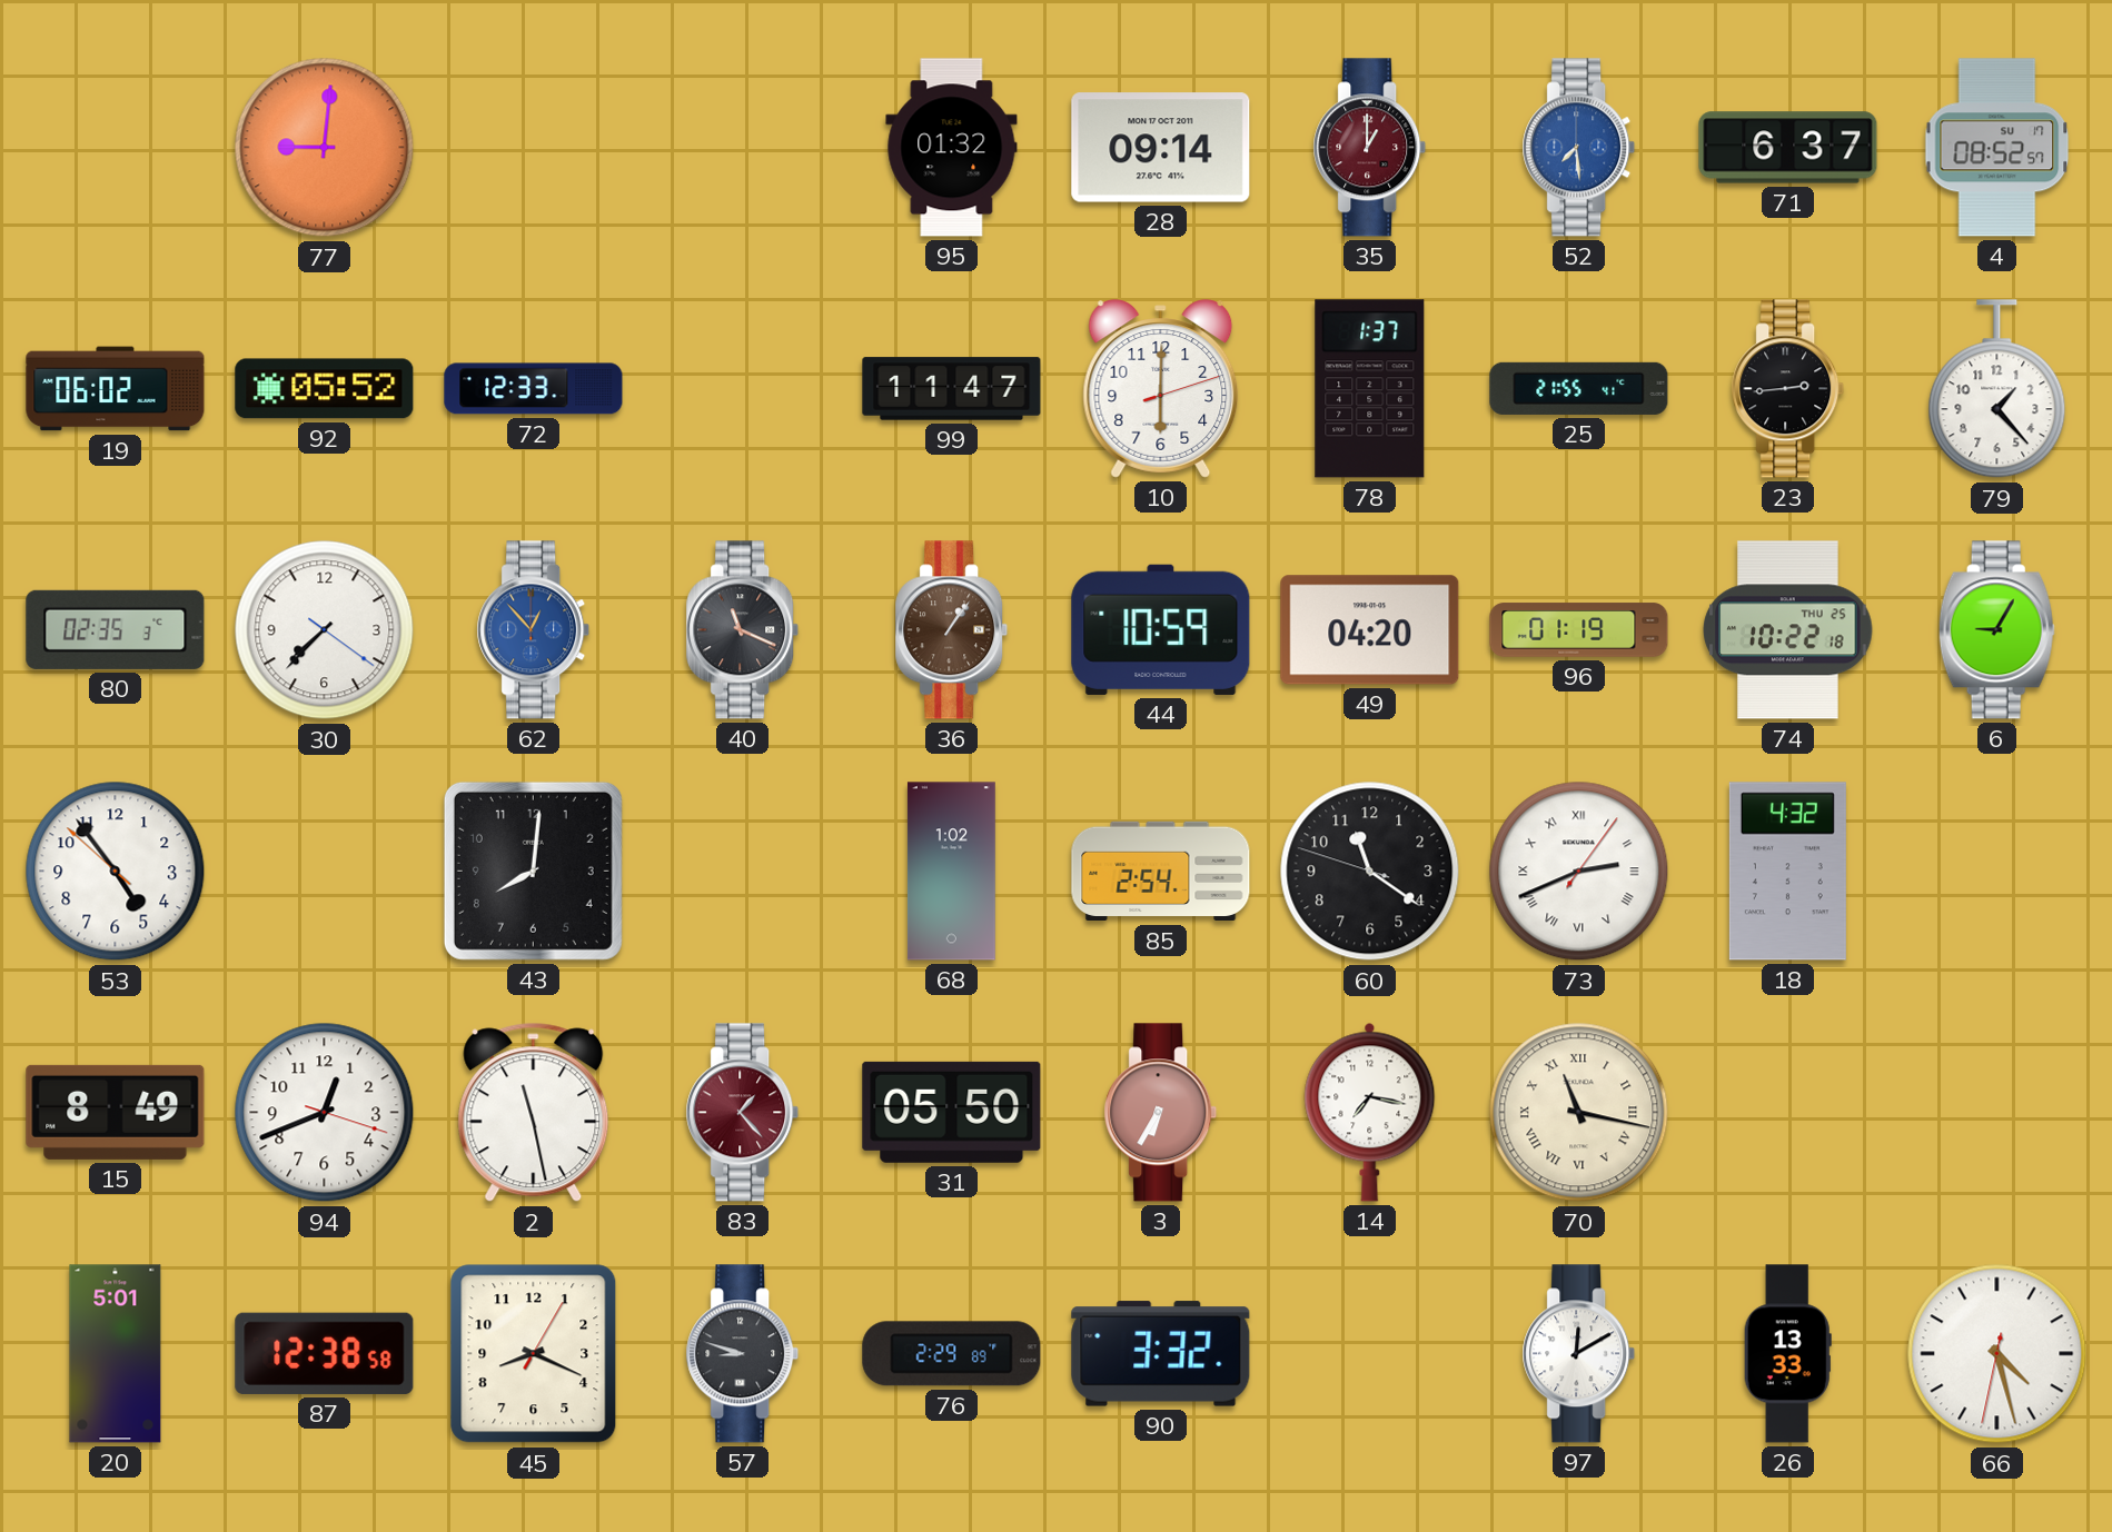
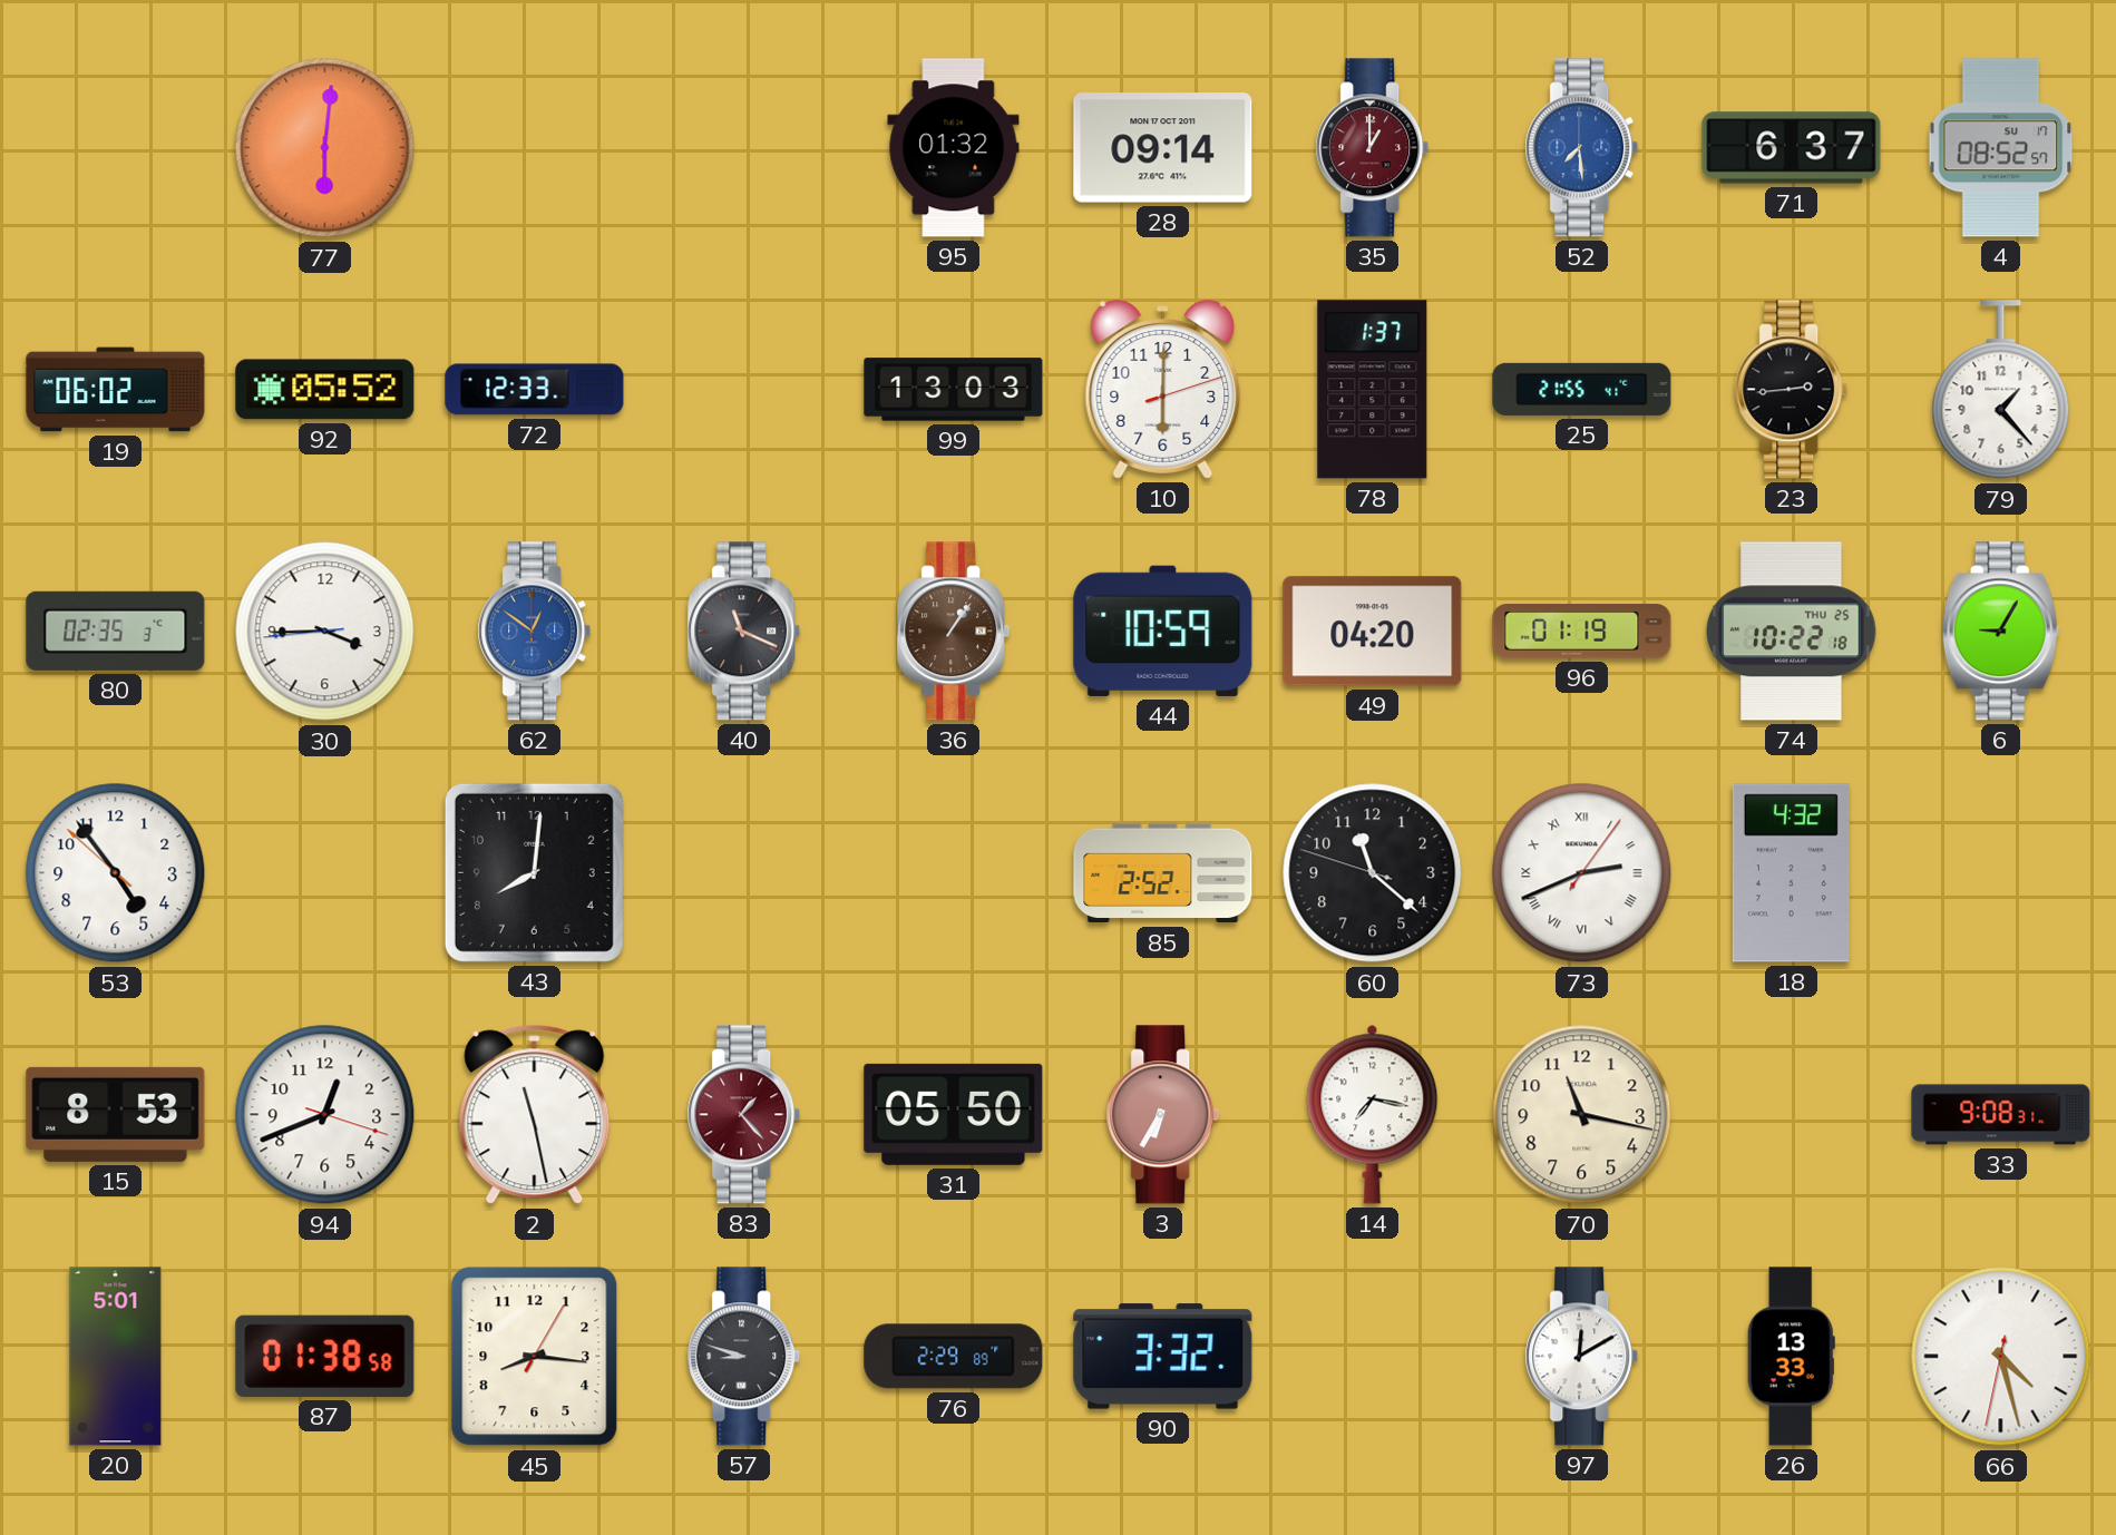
77: 9:01 -> 6:01
99: 11:47 -> 13:03
30: 7:37 -> 3:44
62: 12:53 -> 12:51
68: 1:02 -> none
85: 2:54 -> 2:52
60: 11:20 -> 11:21
15: 8:49 -> 8:53
70 numerals: Roman -> Arabic
33: none -> 9:08
87: 12:38 -> 01:38
45: 8:19 -> 8:16
